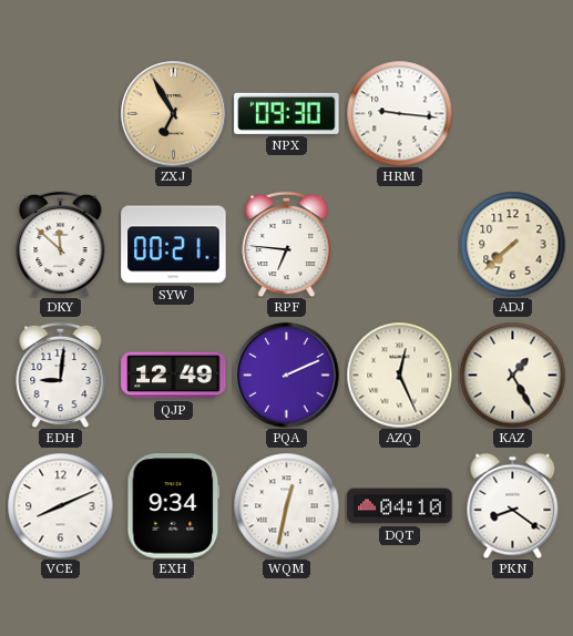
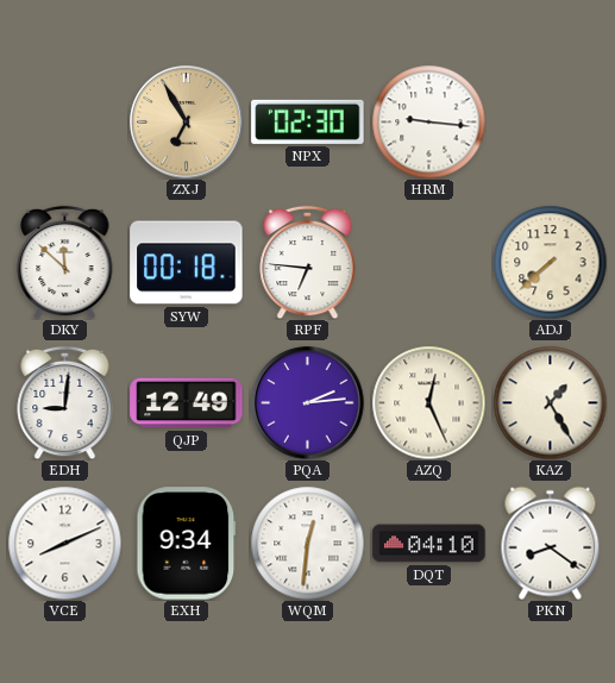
NPX: 09:30 -> 02:30
SYW: 00:21 -> 00:18
PQA: 2:11 -> 2:14
WQM: 12:32 -> 12:31
